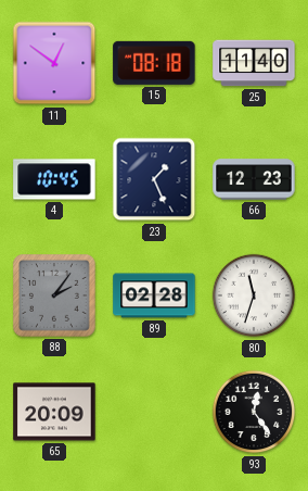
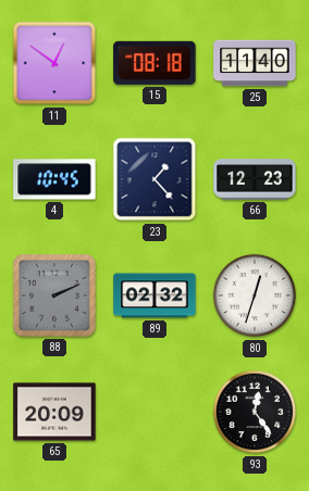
23: 1:26 -> 1:23
88: 2:06 -> 2:11
89: 02:28 -> 02:32
80: 11:33 -> 12:33
